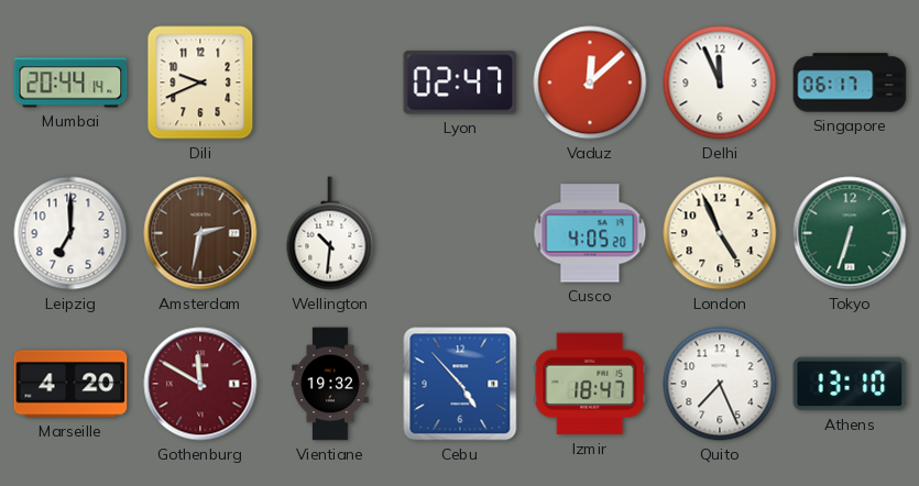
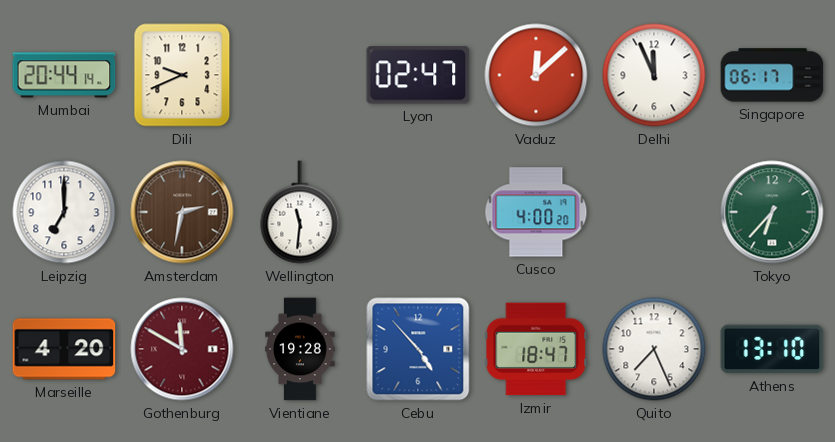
Wellington: 10:31 -> 11:31
Cusco: 4:05 -> 4:00
London: 4:56 -> none
Tokyo: 6:33 -> 6:37
Vientiane: 19:32 -> 19:28
